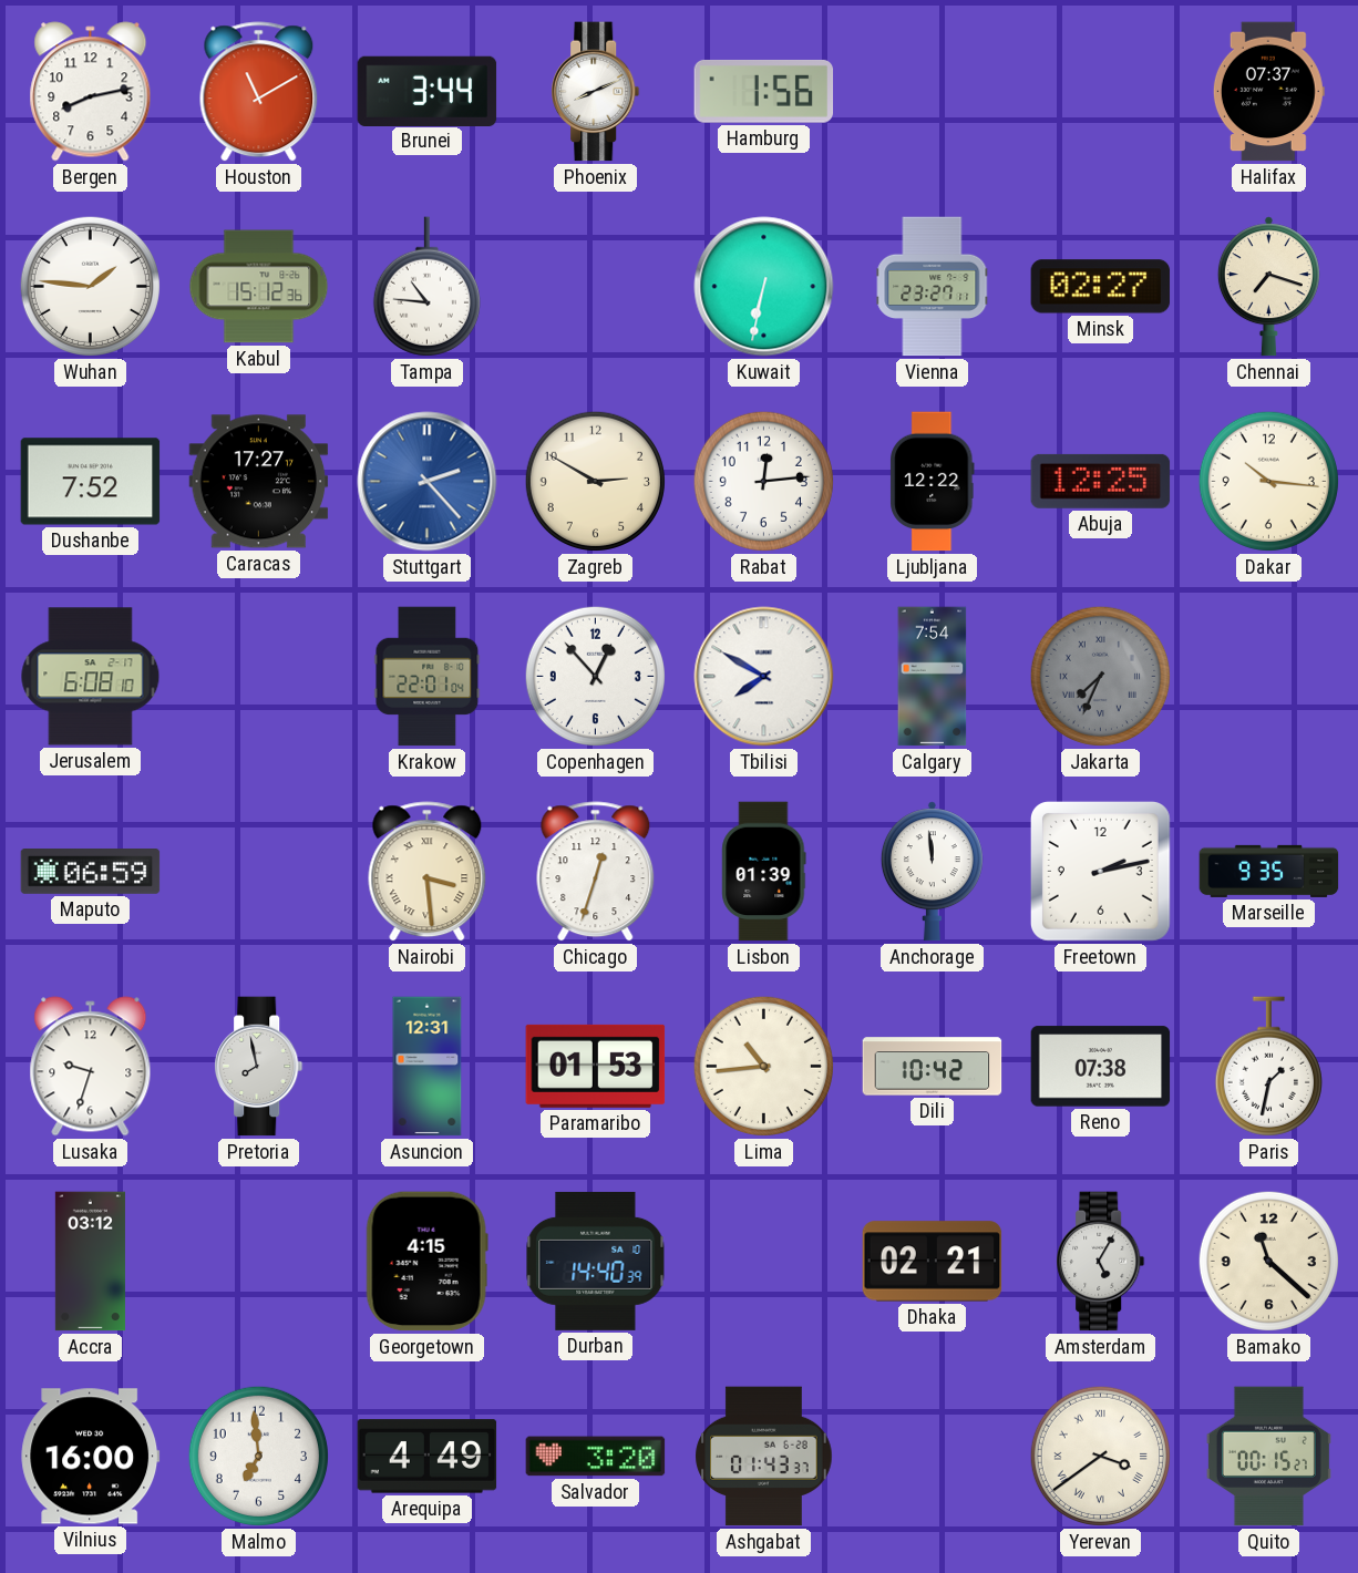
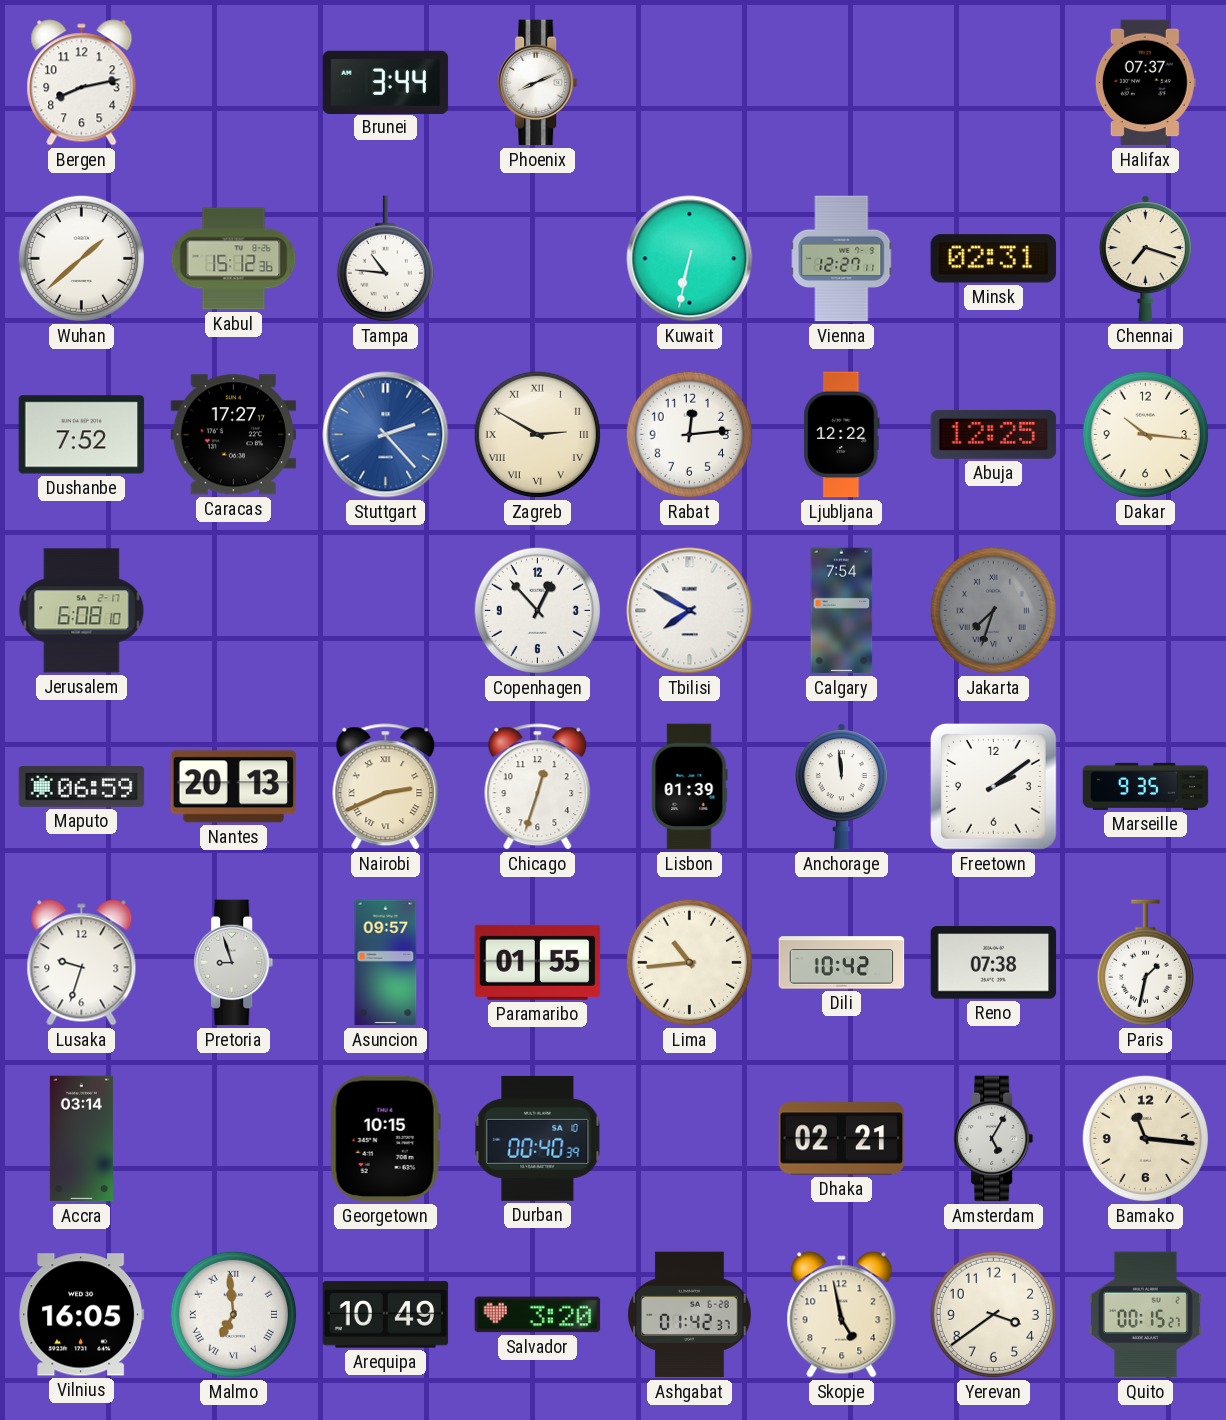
Houston: 11:10 -> none
Hamburg: 1:56 -> none
Wuhan: 1:46 -> 1:38
Vienna: 23:27 -> 12:27
Minsk: 02:27 -> 02:31
Zagreb numerals: Arabic -> Roman
Krakow: 22:01 -> none
Jakarta: 7:34 -> 7:33
Nantes: none -> 20:13
Nairobi: 3:29 -> 2:41
Freetown: 2:13 -> 2:09
Pretoria: 7:58 -> 8:57
Asuncion: 12:31 -> 09:57
Paramaribo: 01:53 -> 01:55
Accra: 03:12 -> 03:14
Georgetown: 4:15 -> 10:15
Durban: 14:40 -> 00:40
Bamako: 11:22 -> 11:16
Vilnius: 16:00 -> 16:05
Malmo numerals: Arabic -> Roman
Arequipa: 4:49 -> 10:49
Ashgabat: 01:43 -> 01:42
Skopje: none -> 4:58
Yerevan numerals: Roman -> Arabic
